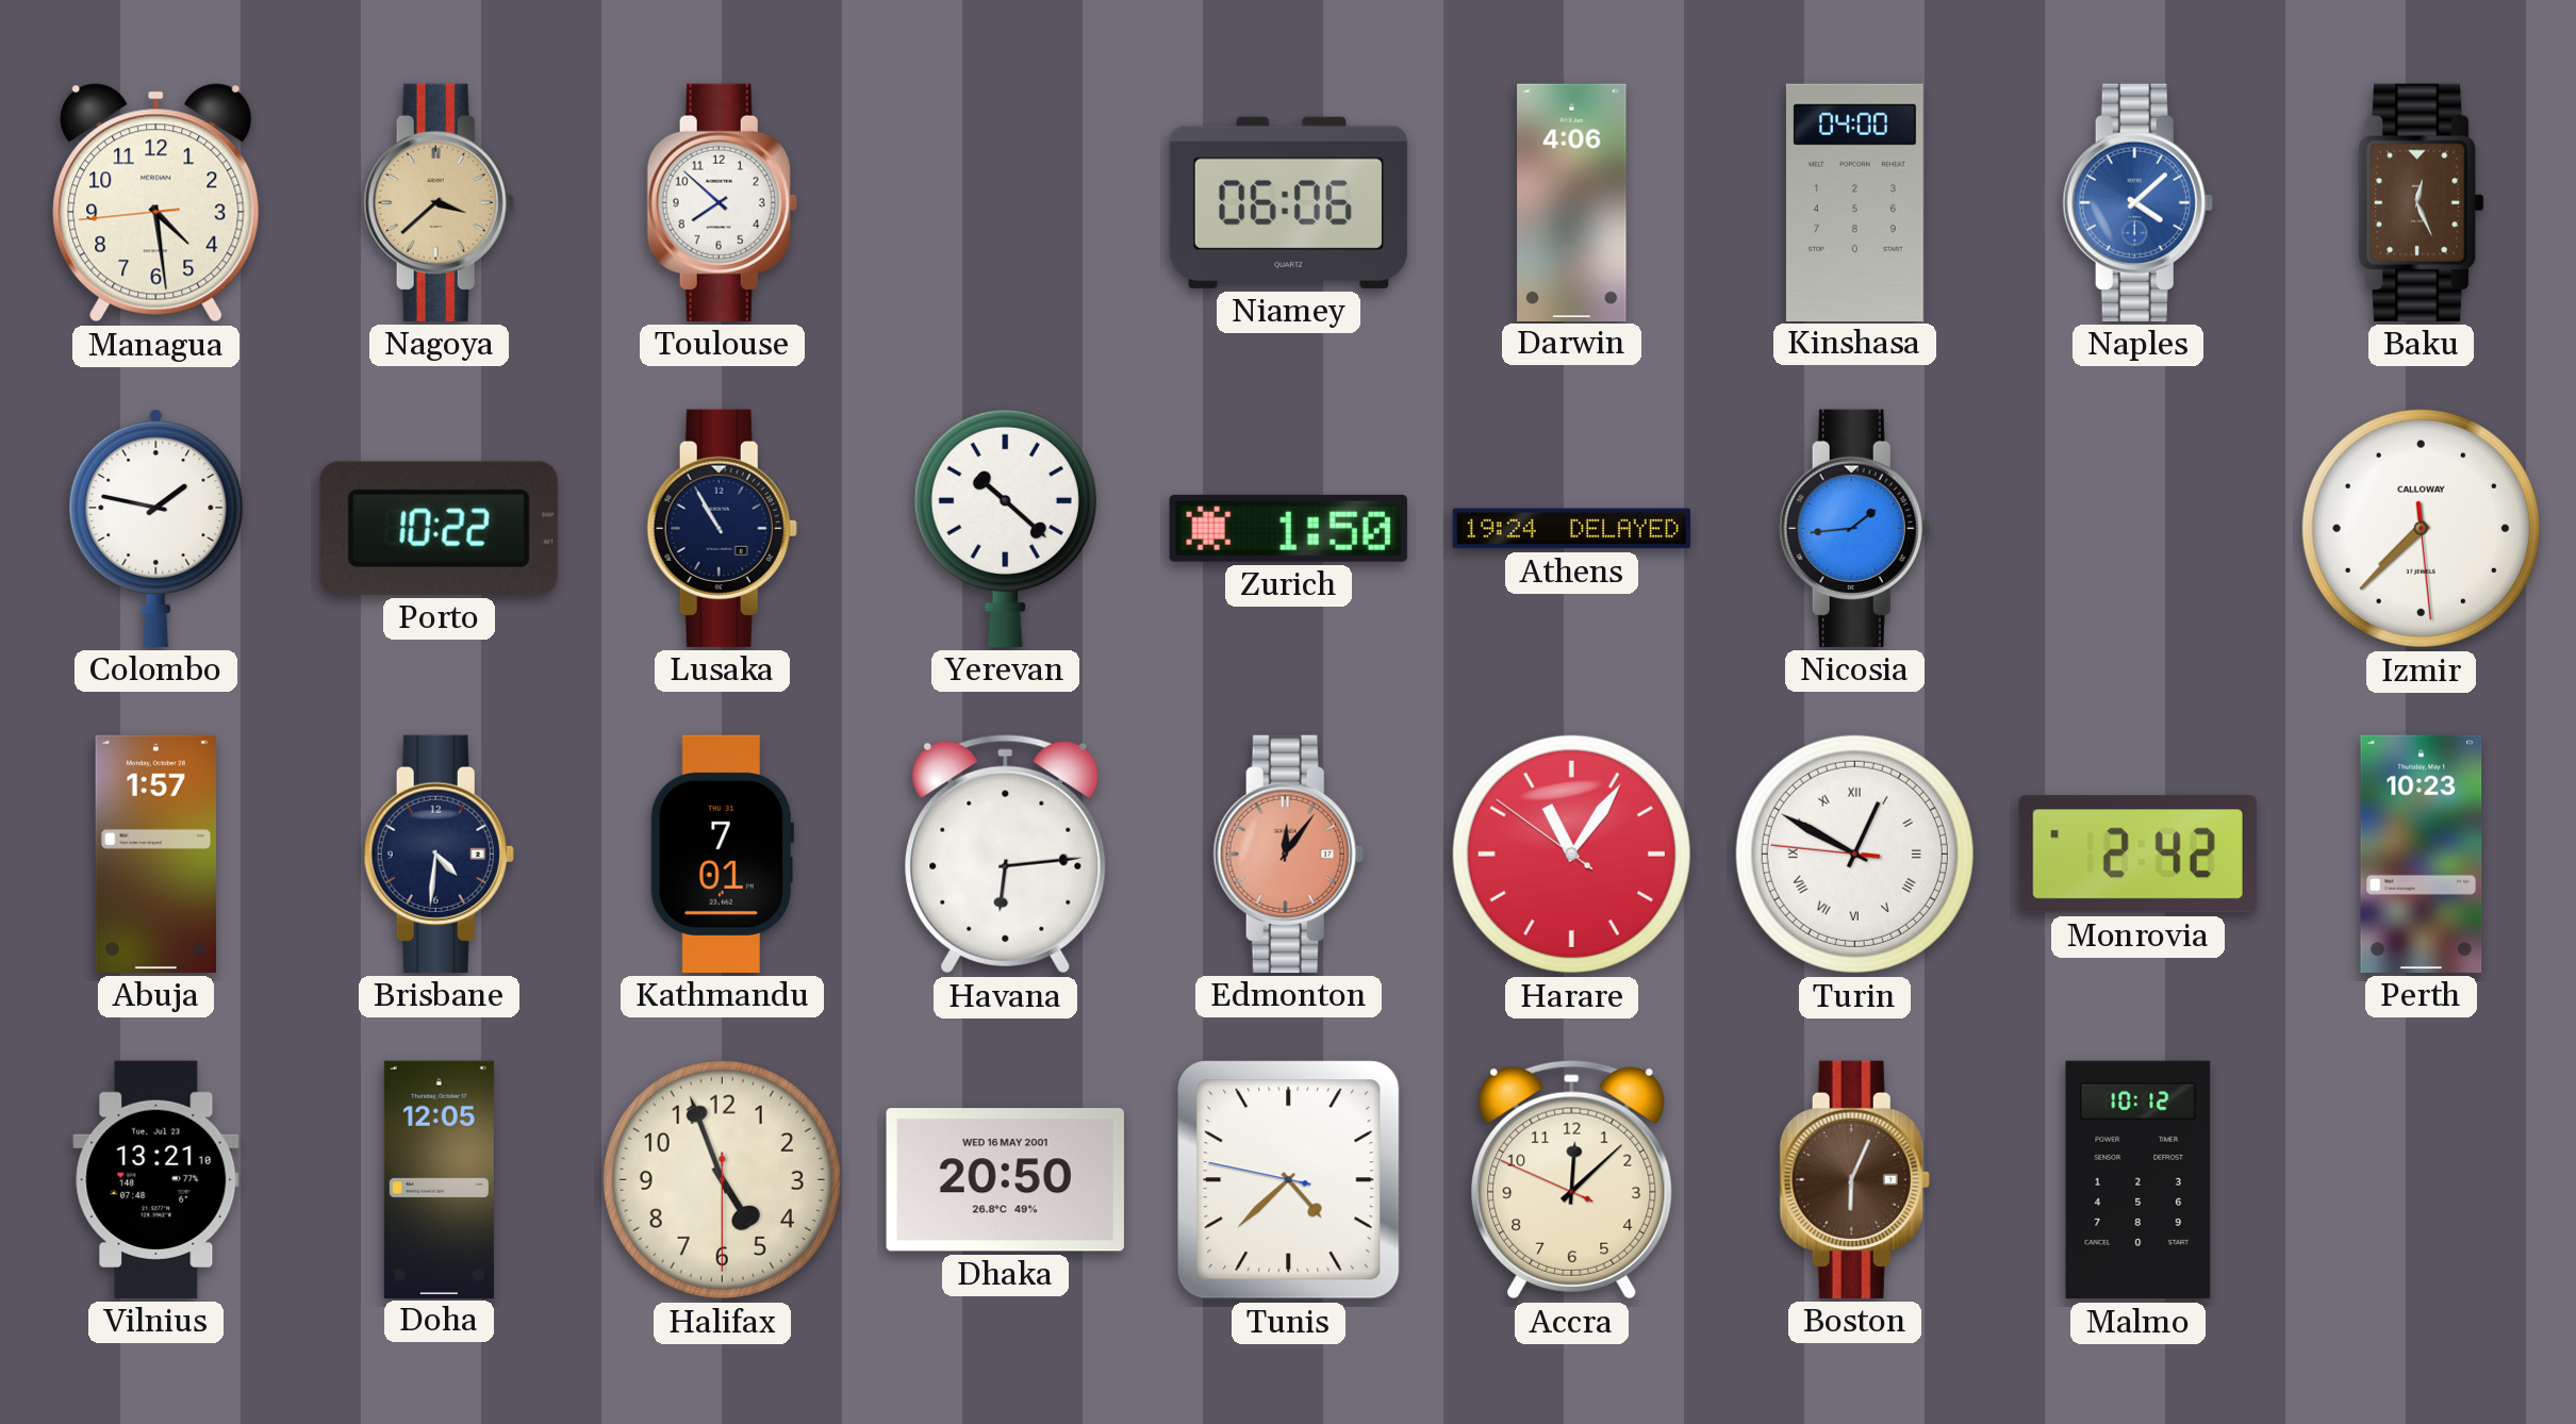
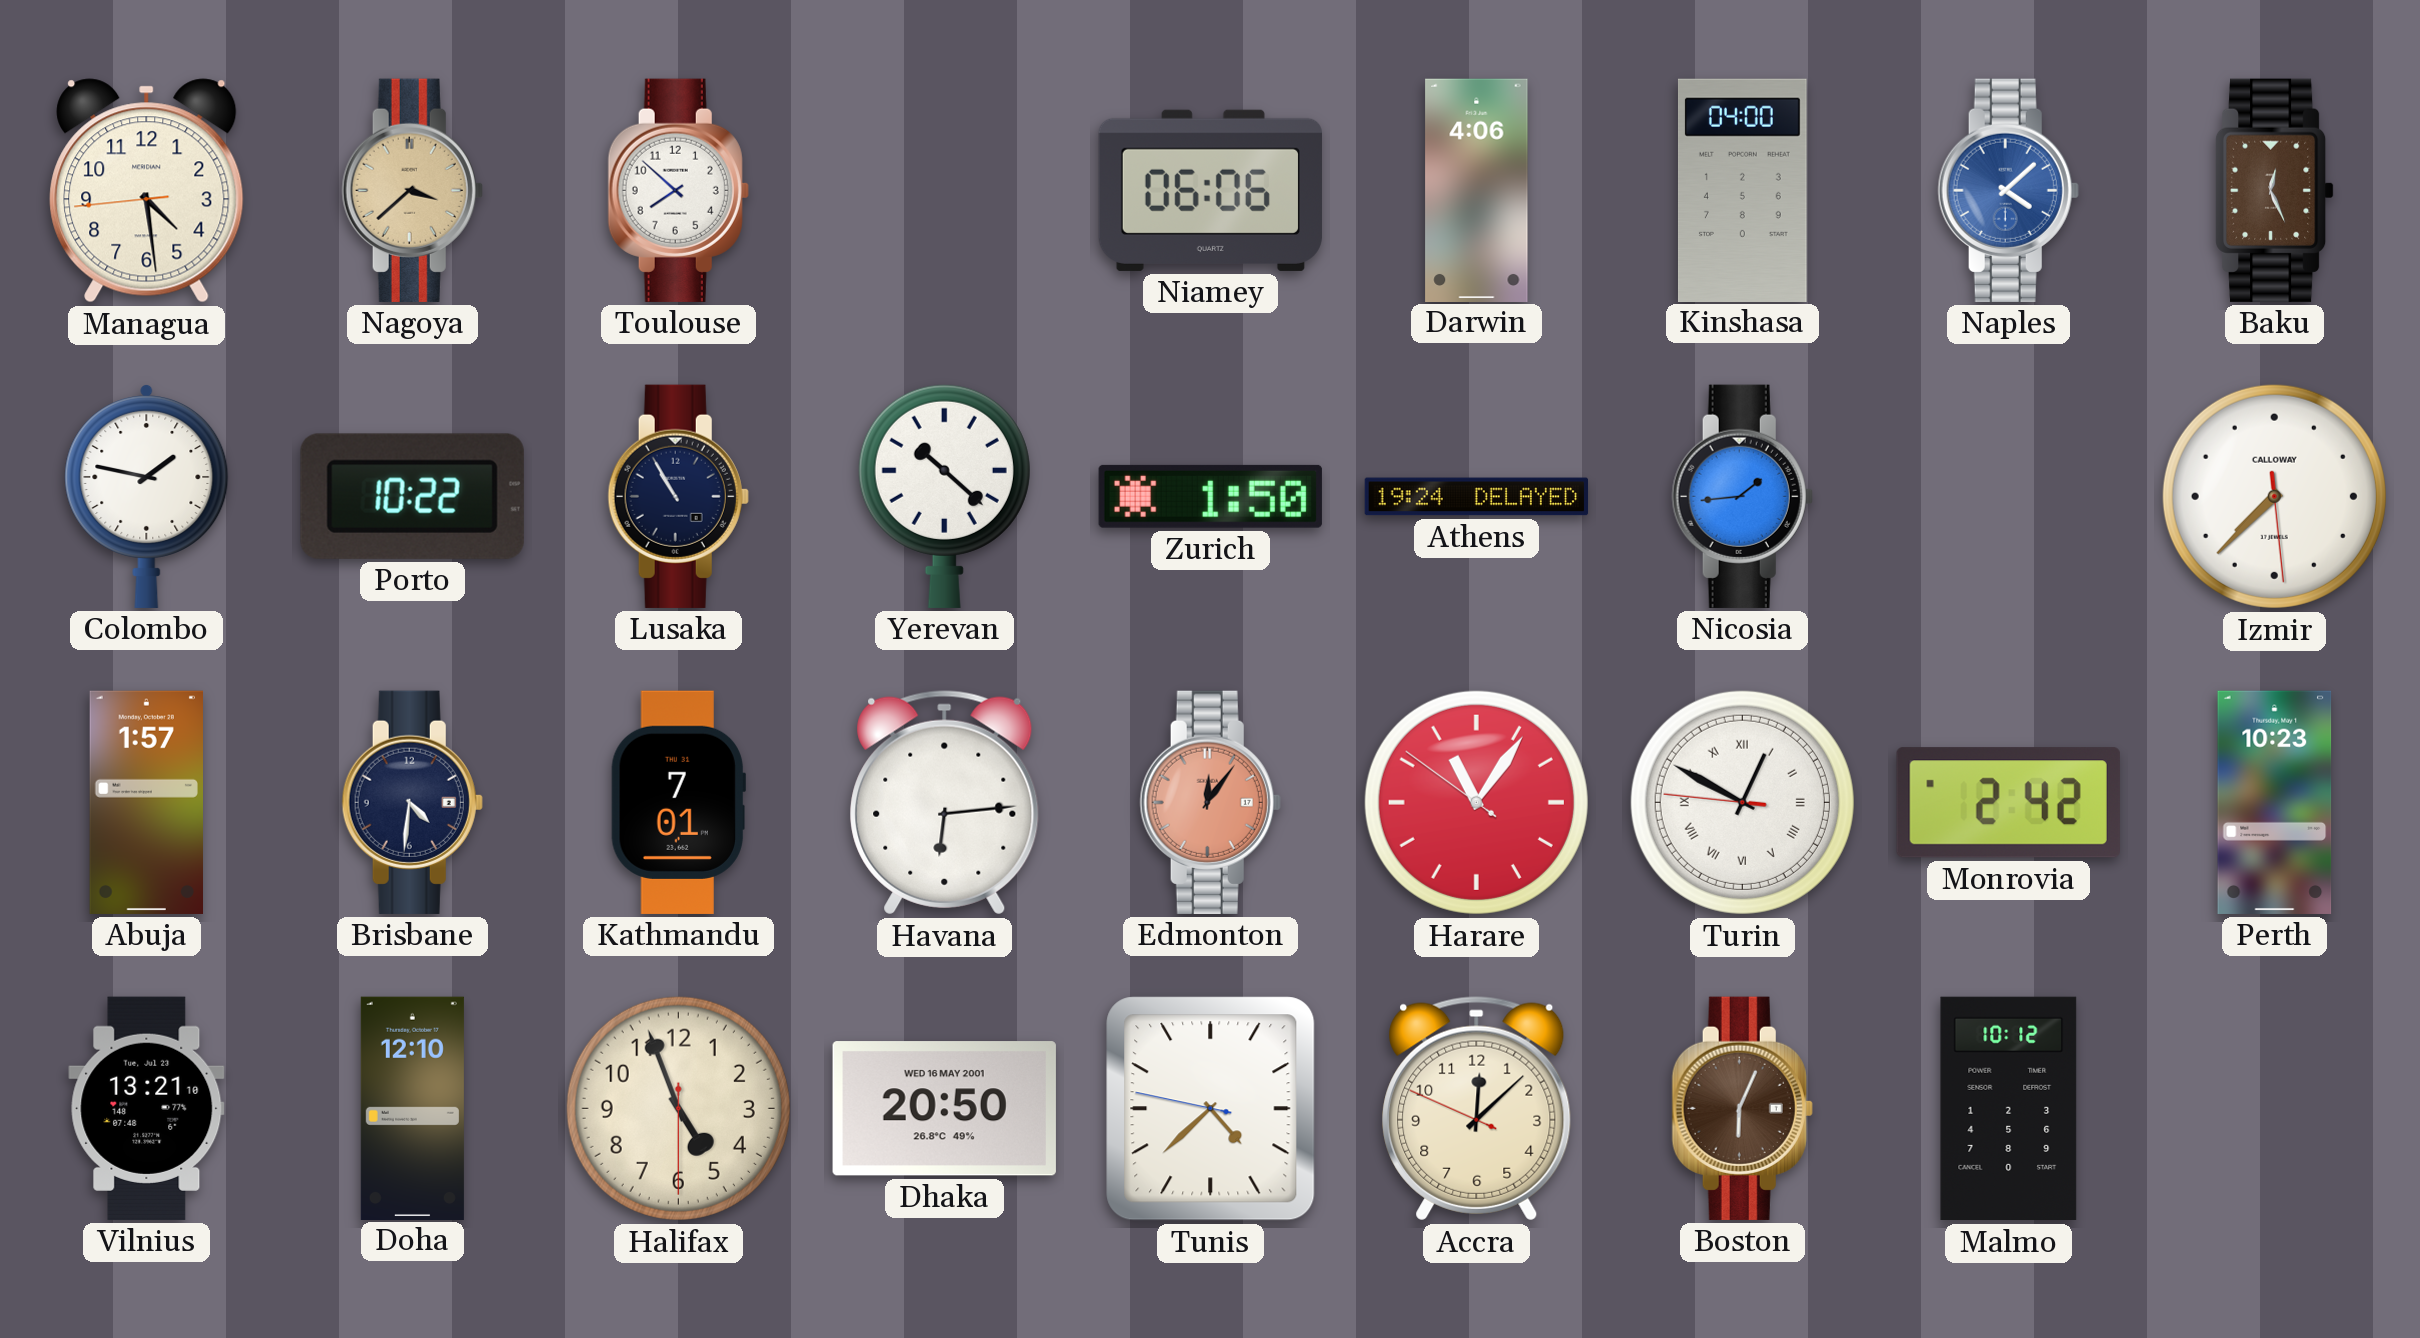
Doha: 12:05 -> 12:10
